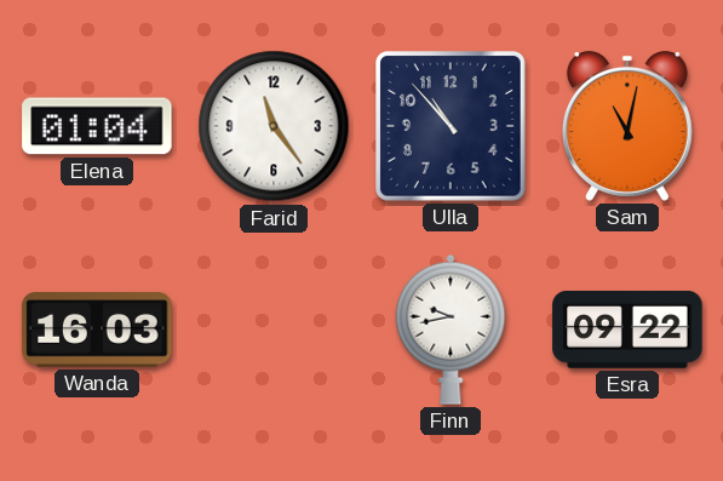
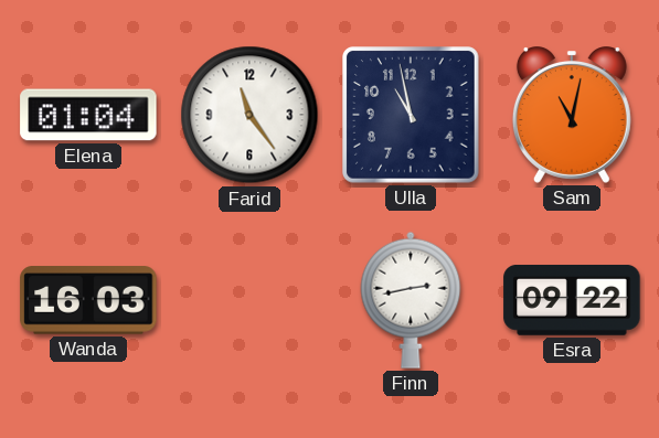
Ulla: 10:53 -> 10:58
Finn: 9:43 -> 2:43
